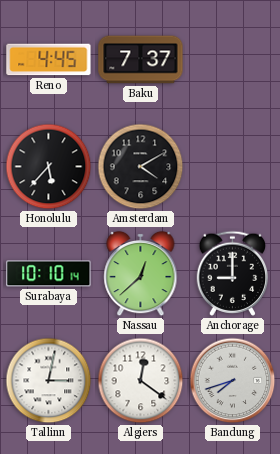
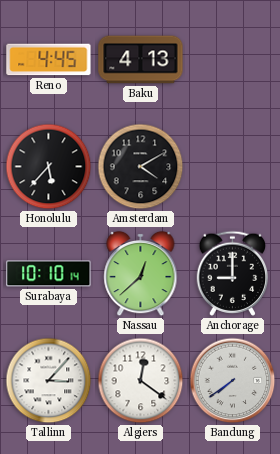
Baku: 7:37 -> 4:13
Tallinn: 3:02 -> 3:07
Bandung: 7:42 -> 7:39
